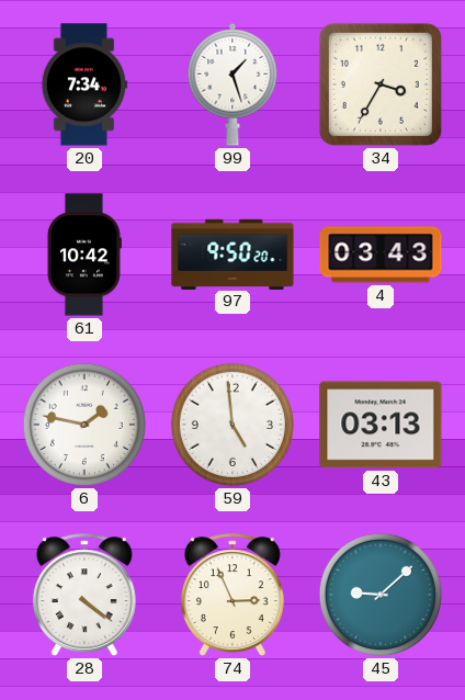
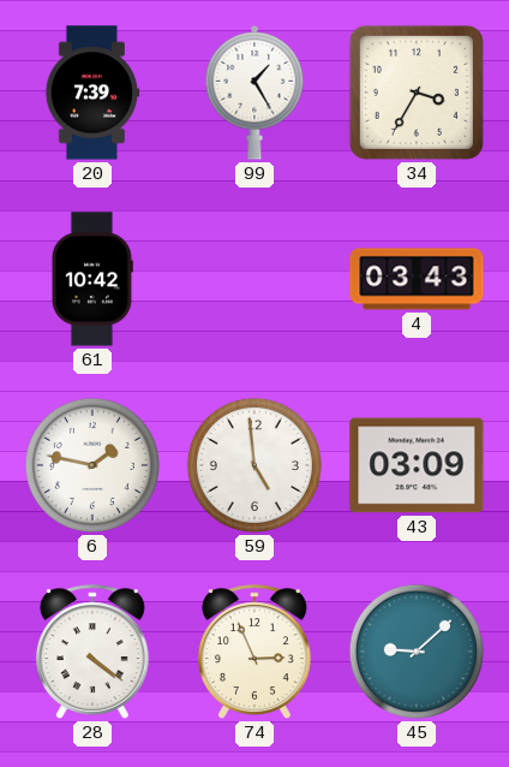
20: 7:34 -> 7:39
99: 1:27 -> 1:25
97: 9:50 -> none
43: 03:13 -> 03:09
